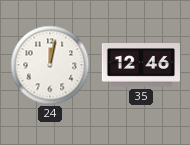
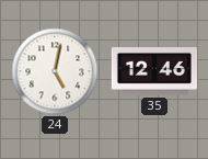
24: 12:02 -> 5:02
